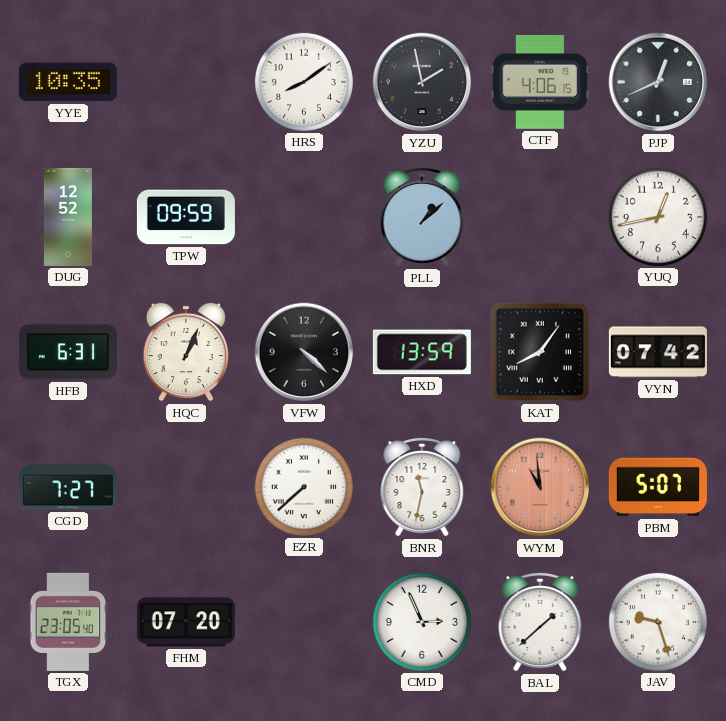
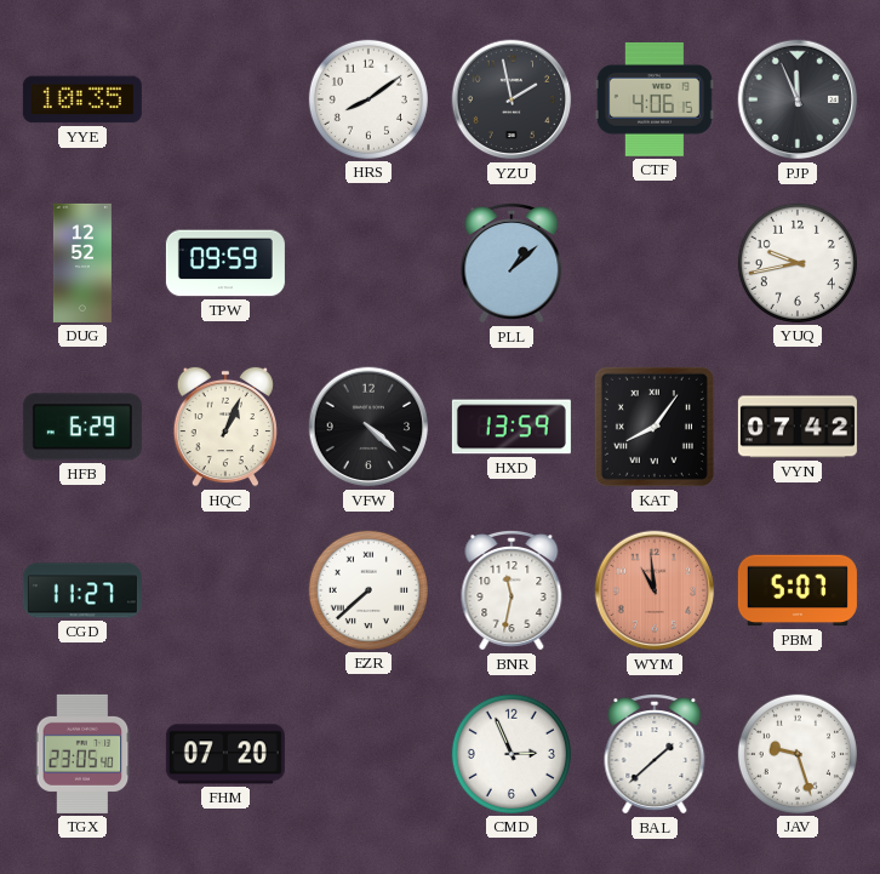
PJP: 12:41 -> 11:56
YUQ: 12:43 -> 9:43
HFB: 6:31 -> 6:29
CGD: 7:27 -> 11:27
